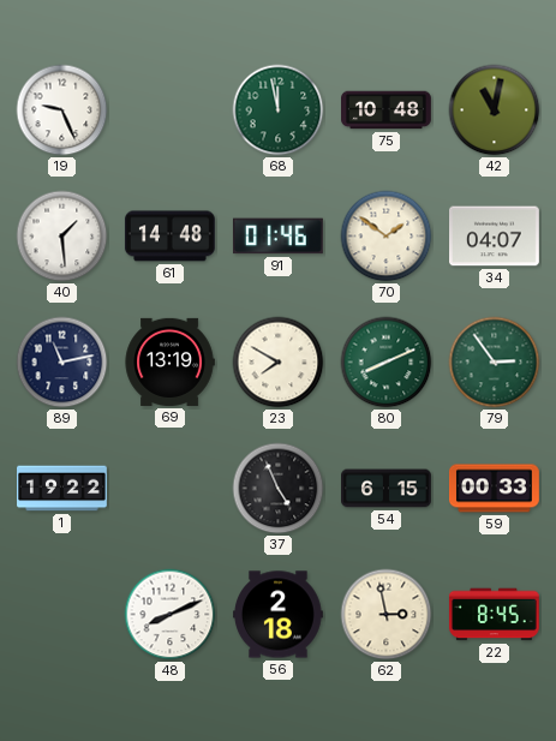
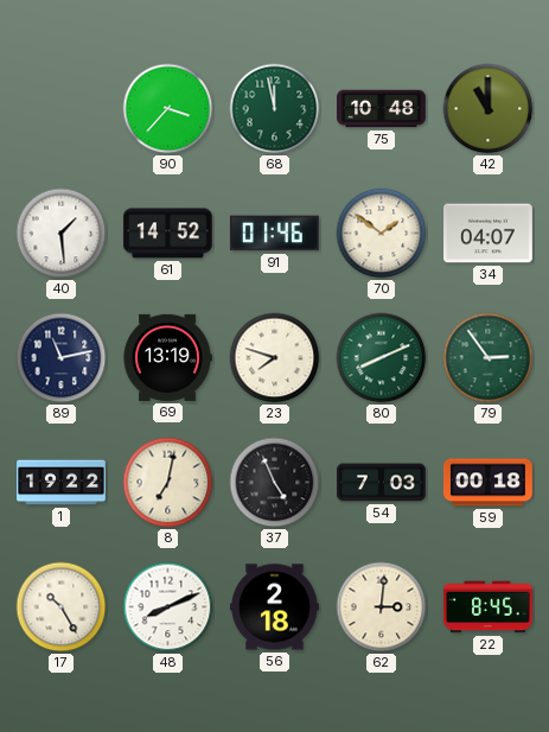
19: 9:26 -> none
90: none -> 3:37
42: 11:02 -> 11:00
61: 14:48 -> 14:52
23: 7:50 -> 7:48
8: none -> 7:02
54: 6:15 -> 7:03
59: 00:33 -> 00:18
17: none -> 10:25
62: 2:58 -> 3:01
